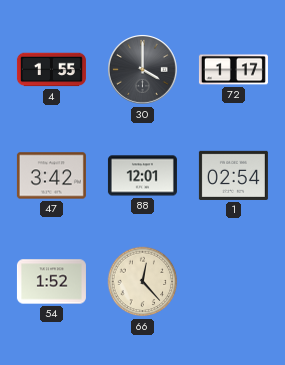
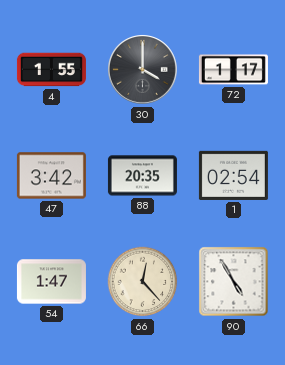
88: 12:01 -> 20:35
54: 1:52 -> 1:47
90: none -> 4:55
